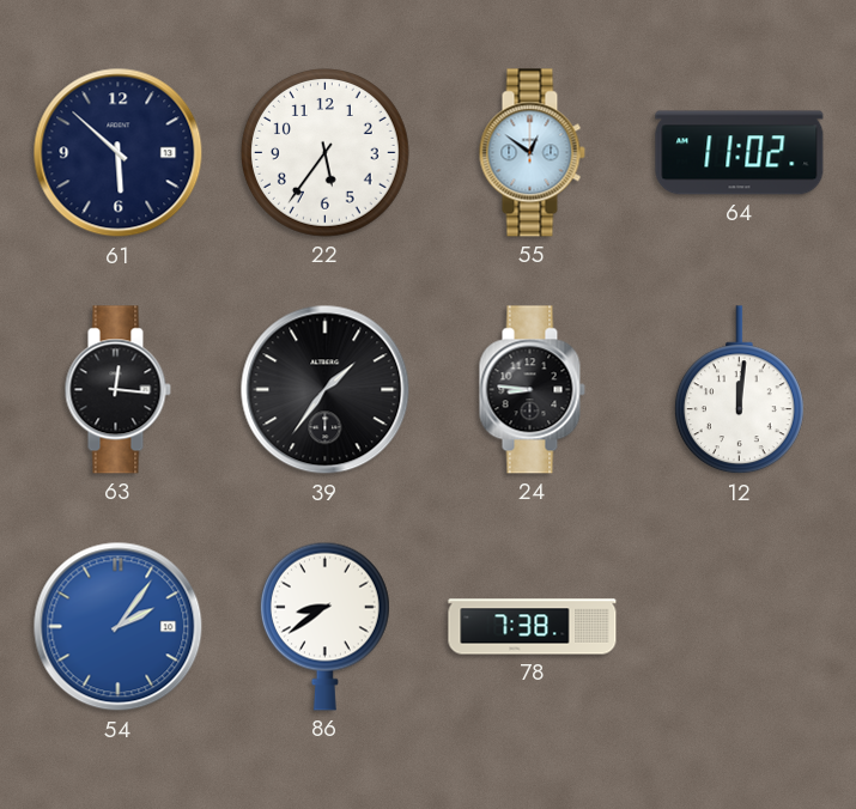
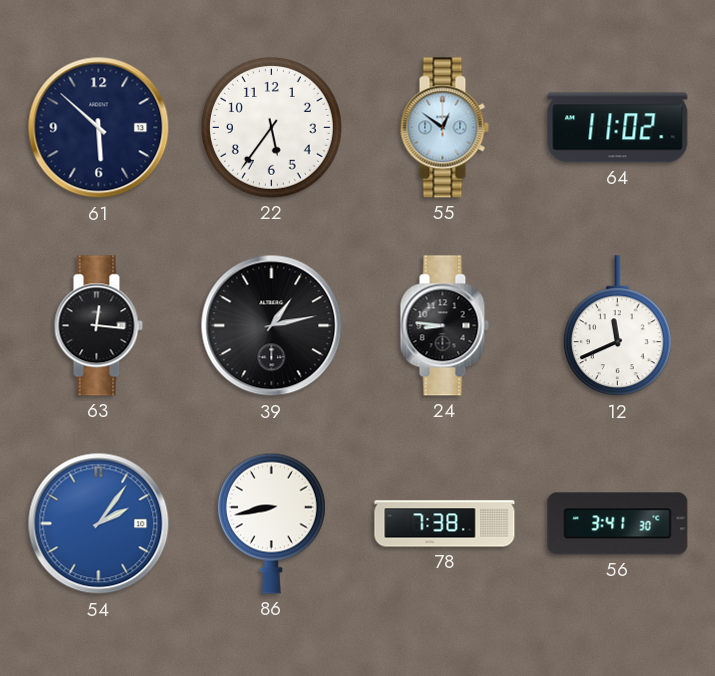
39: 1:36 -> 1:13
12: 12:01 -> 11:41
86: 8:39 -> 8:43
56: none -> 3:41
